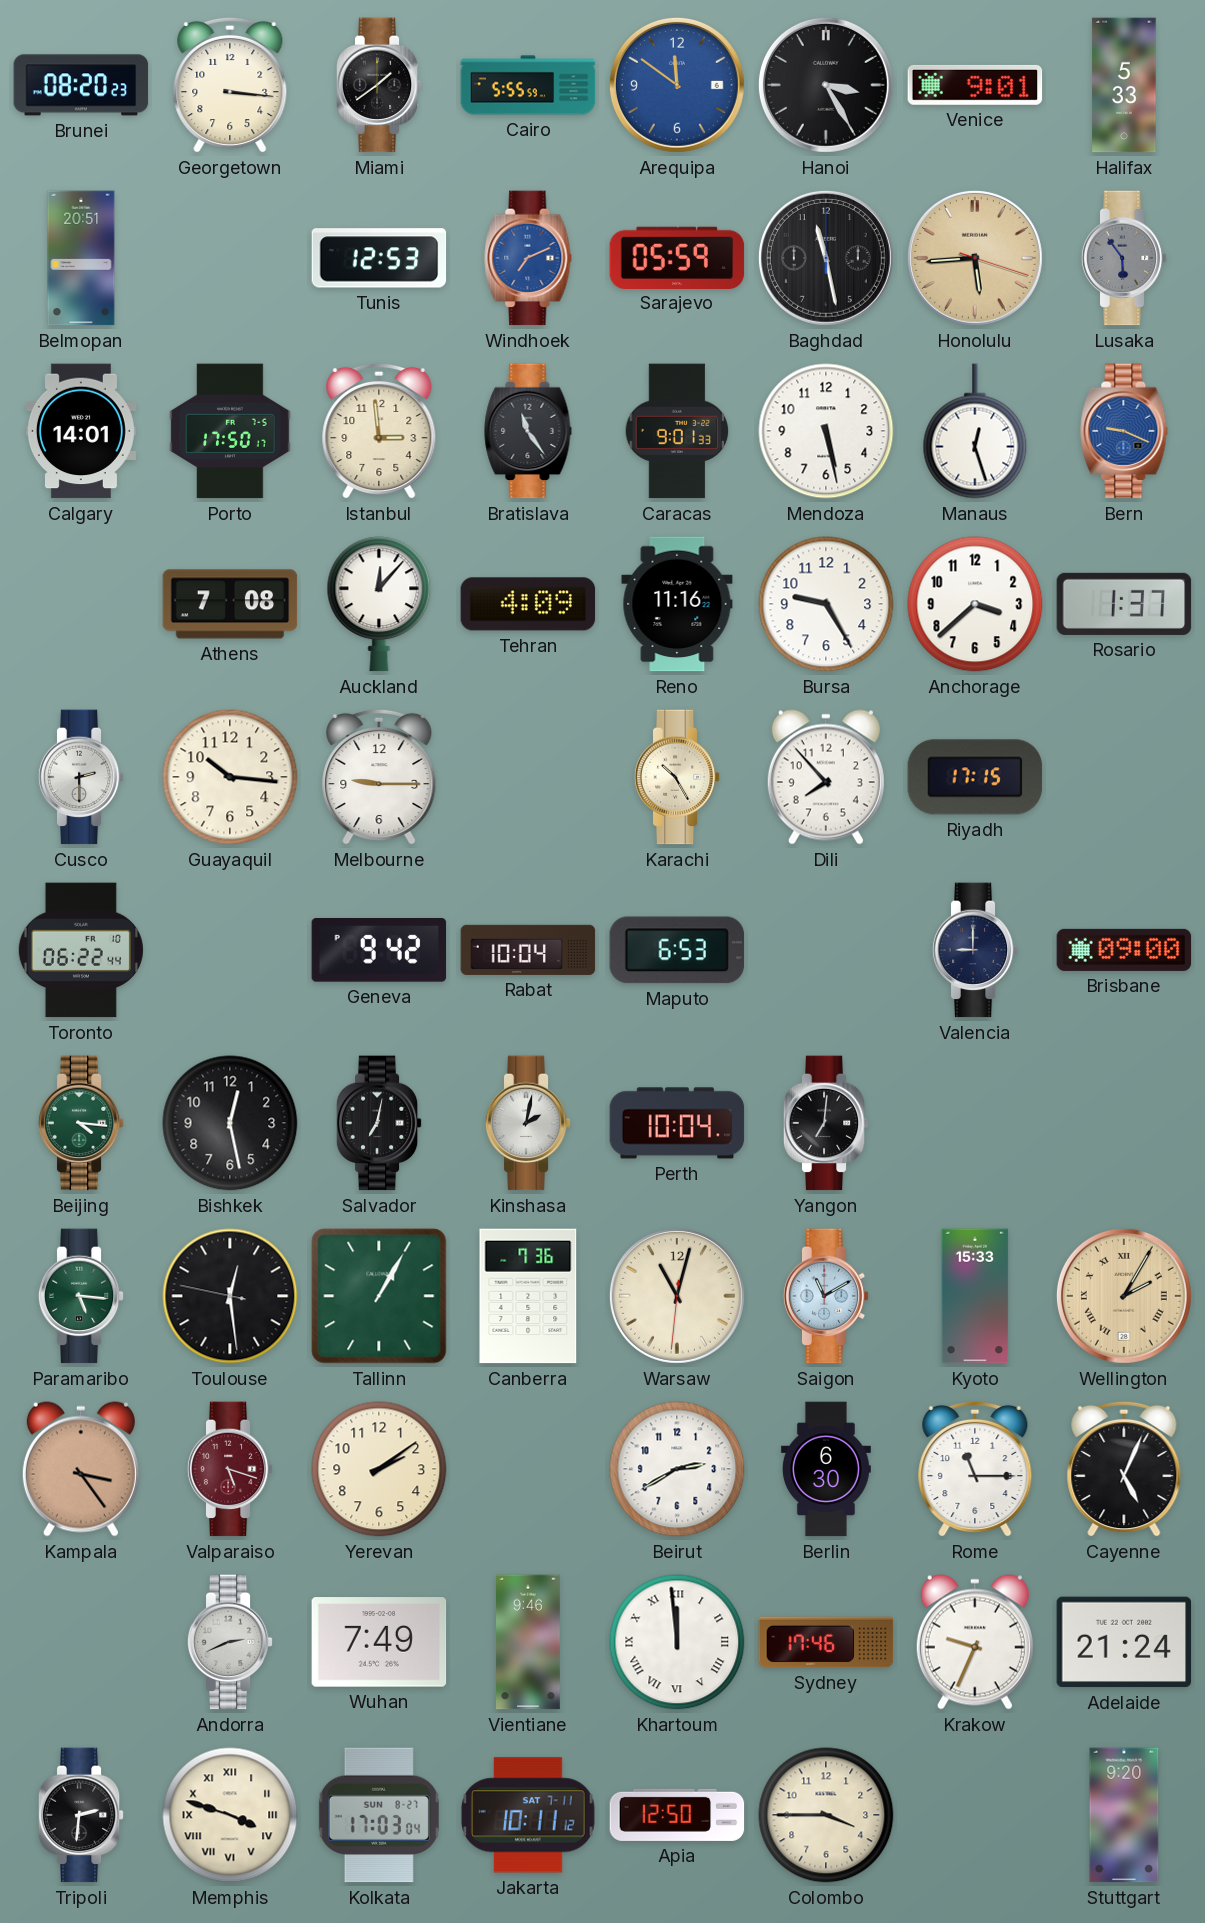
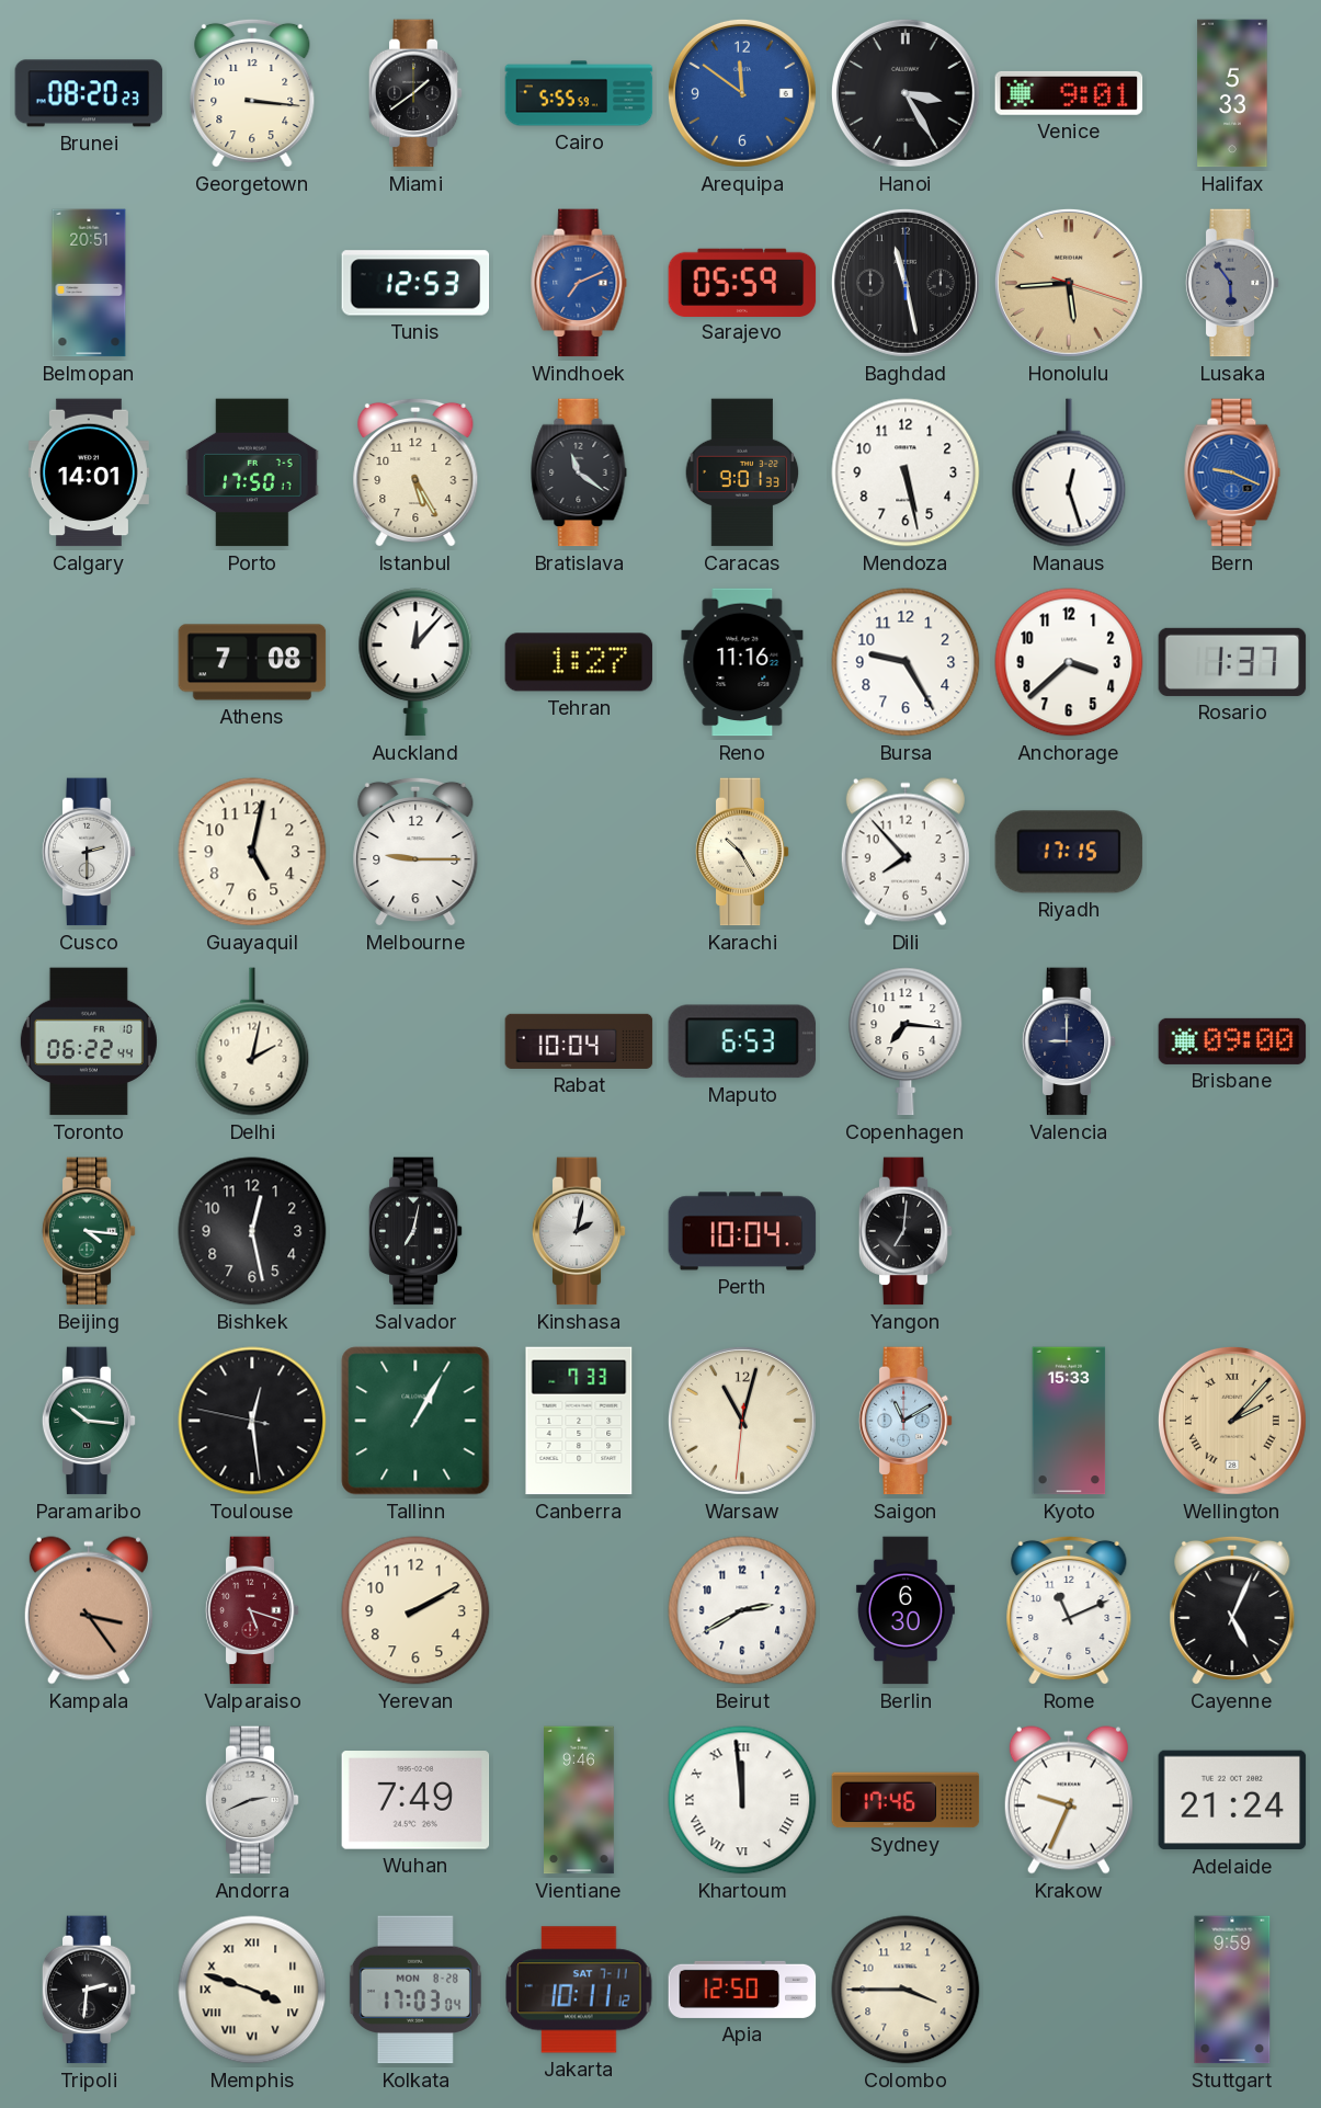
Istanbul: 2:59 -> 5:25
Bratislava: 11:24 -> 11:21
Tehran: 4:09 -> 1:27
Guayaquil: 10:16 -> 5:02
Delhi: none -> 2:02
Geneva: 9:42 -> none
Copenhagen: none -> 7:16
Paramaribo: 5:16 -> 10:16
Canberra: 7:36 -> 7:33
Wellington: 2:05 -> 2:07
Yerevan: 2:09 -> 2:10
Rome: 11:15 -> 11:11
Kolkata date: SUN 8-27 -> MON 8-28
Stuttgart: 9:20 -> 9:59
